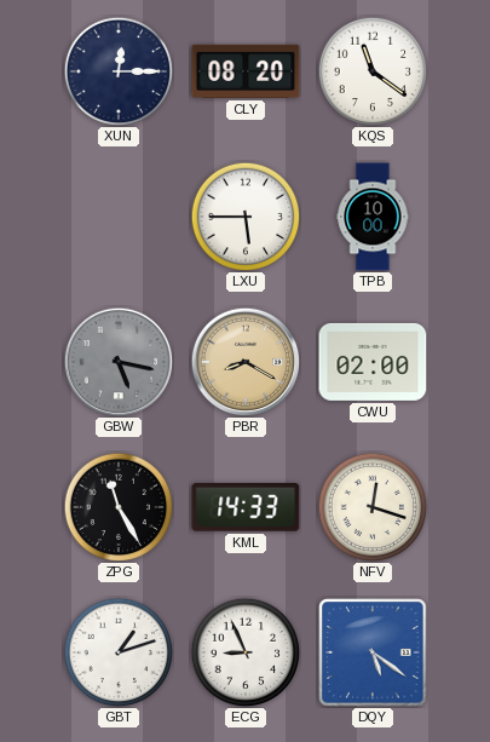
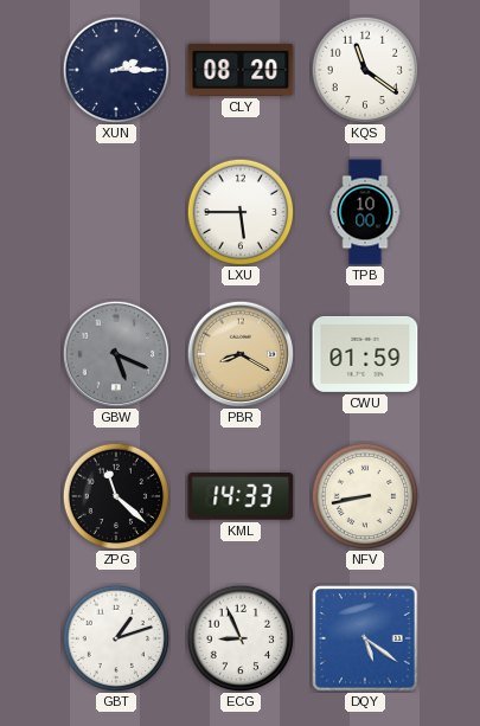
XUN: 12:15 -> 2:15
GBW: 5:17 -> 5:19
CWU: 02:00 -> 01:59
ZPG: 11:25 -> 11:22
NFV: 12:18 -> 8:43
